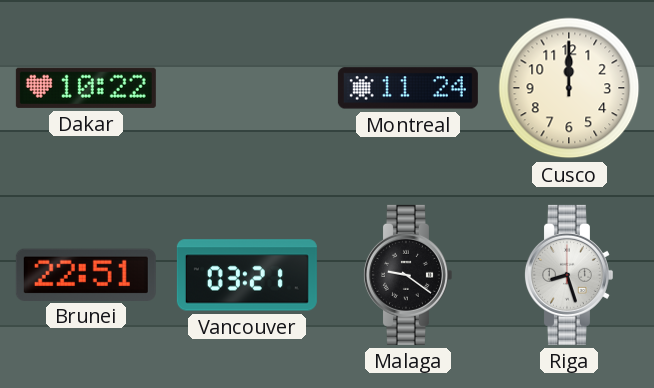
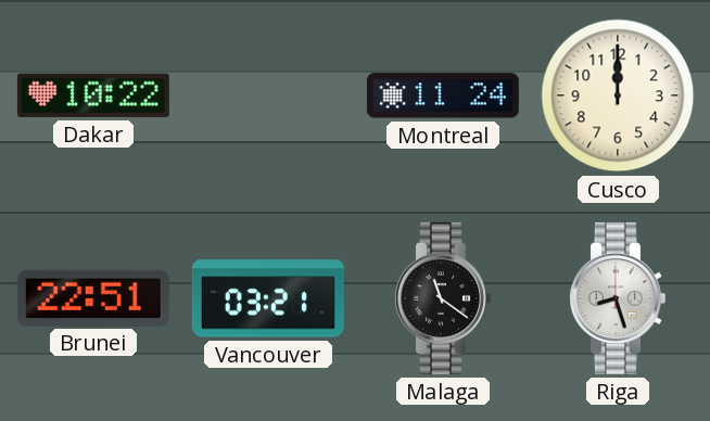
Malaga: 9:21 -> 11:21
